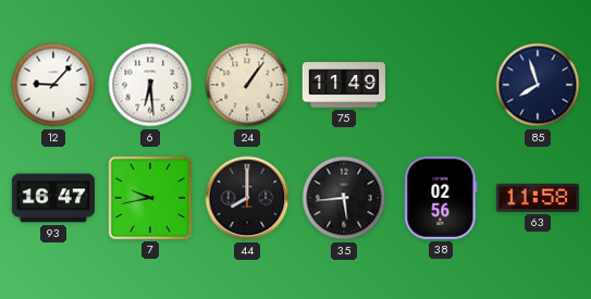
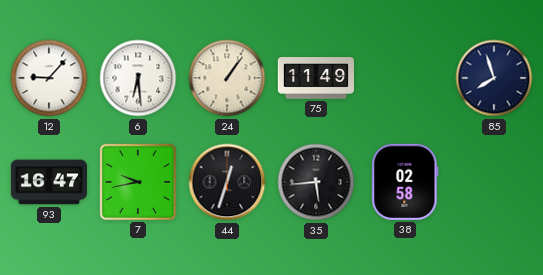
44: 8:00 -> 12:33
38: 02:56 -> 02:58
63: 11:58 -> none
